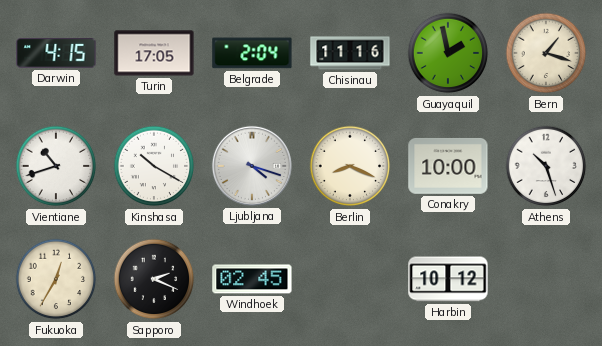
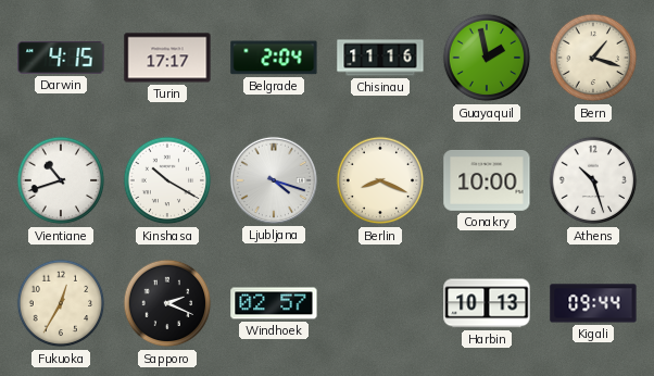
Turin: 17:05 -> 17:17
Windhoek: 02:45 -> 02:57
Harbin: 10:12 -> 10:13
Kigali: none -> 09:44
